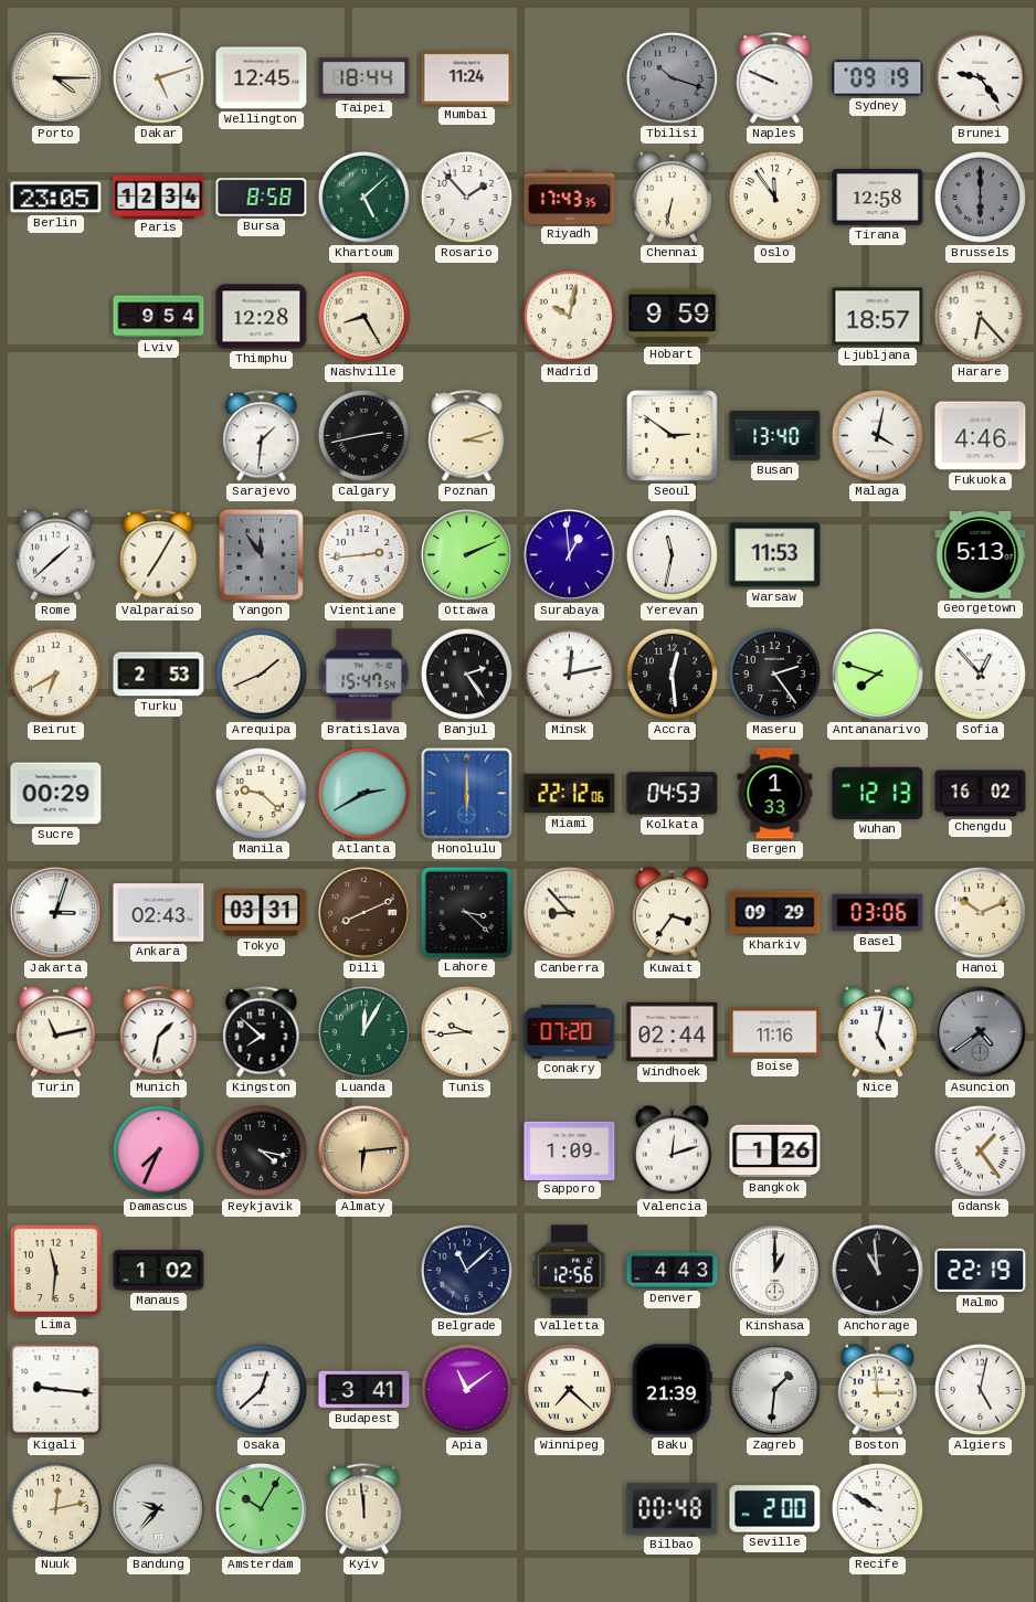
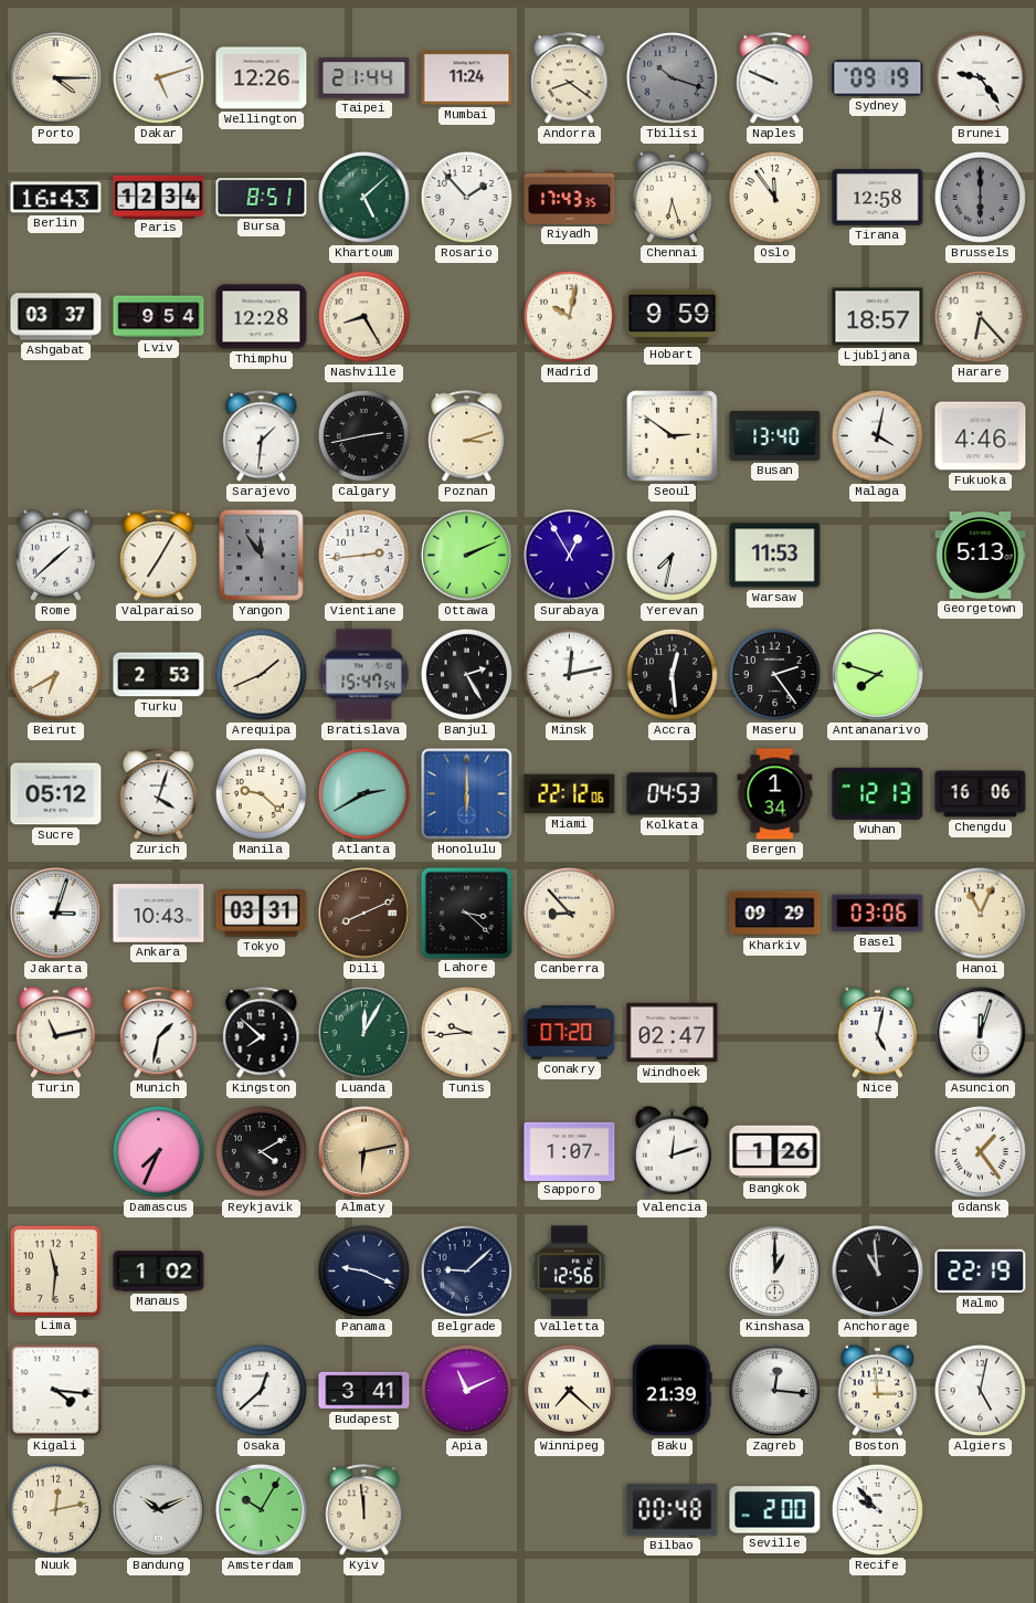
Wellington: 12:45 -> 12:26
Taipei: 18:44 -> 21:44
Andorra: none -> 8:21
Berlin: 23:05 -> 16:43
Bursa: 8:58 -> 8:51
Chennai: 6:32 -> 6:27
Ashgabat: none -> 03:37
Surabaya: 12:59 -> 12:55
Yerevan: 11:32 -> 7:32
Banjul: 2:24 -> 2:25
Sofia: 12:53 -> none
Sucre: 00:29 -> 05:12
Zurich: none -> 4:03
Bergen: 1:33 -> 1:34
Chengdu: 16:02 -> 16:06
Ankara: 02:43 -> 10:43
Kuwait: 3:36 -> none
Hanoi: 10:11 -> 11:04
Windhoek: 02:44 -> 02:47
Boise: 11:16 -> none
Asuncion: 4:39 -> 12:03
Asuncion dial: grey -> white
Reykjavik: 4:17 -> 4:10
Almaty: 6:14 -> 6:13
Sapporo: 1:09 -> 1:07
Panama: none -> 9:19
Belgrade: 11:08 -> 9:08
Denver: 4:43 -> none
Kigali: 9:16 -> 4:16
Apia: 11:09 -> 11:11
Zagreb: 1:31 -> 12:16
Bandung: 9:37 -> 10:11
Recife: 9:50 -> 9:53
